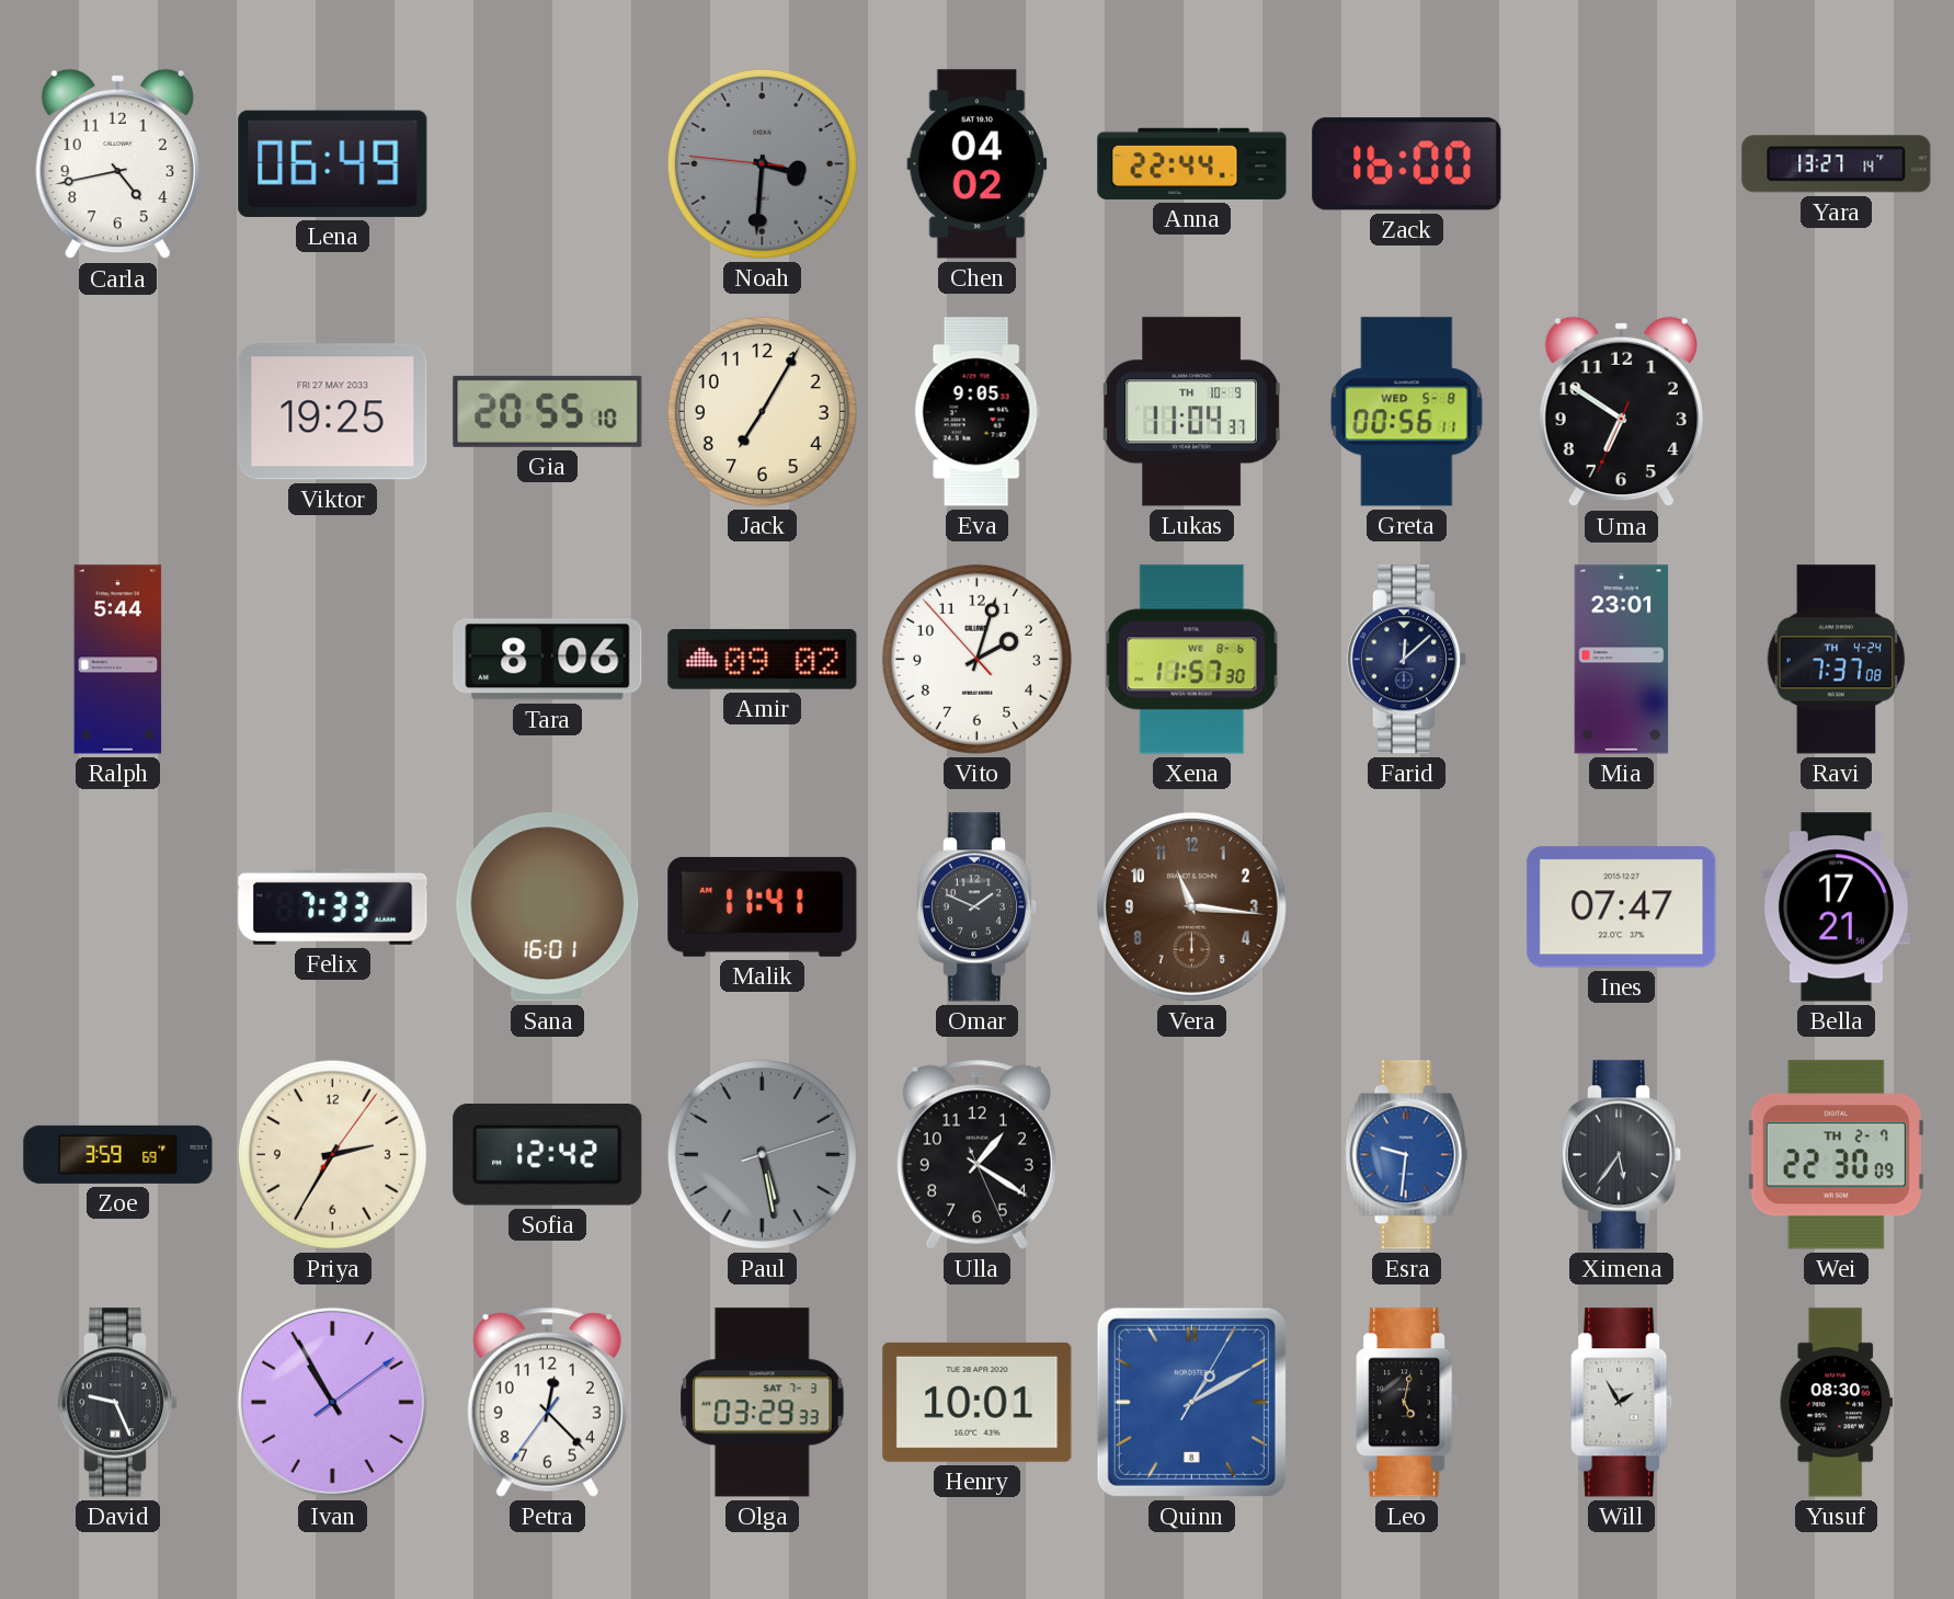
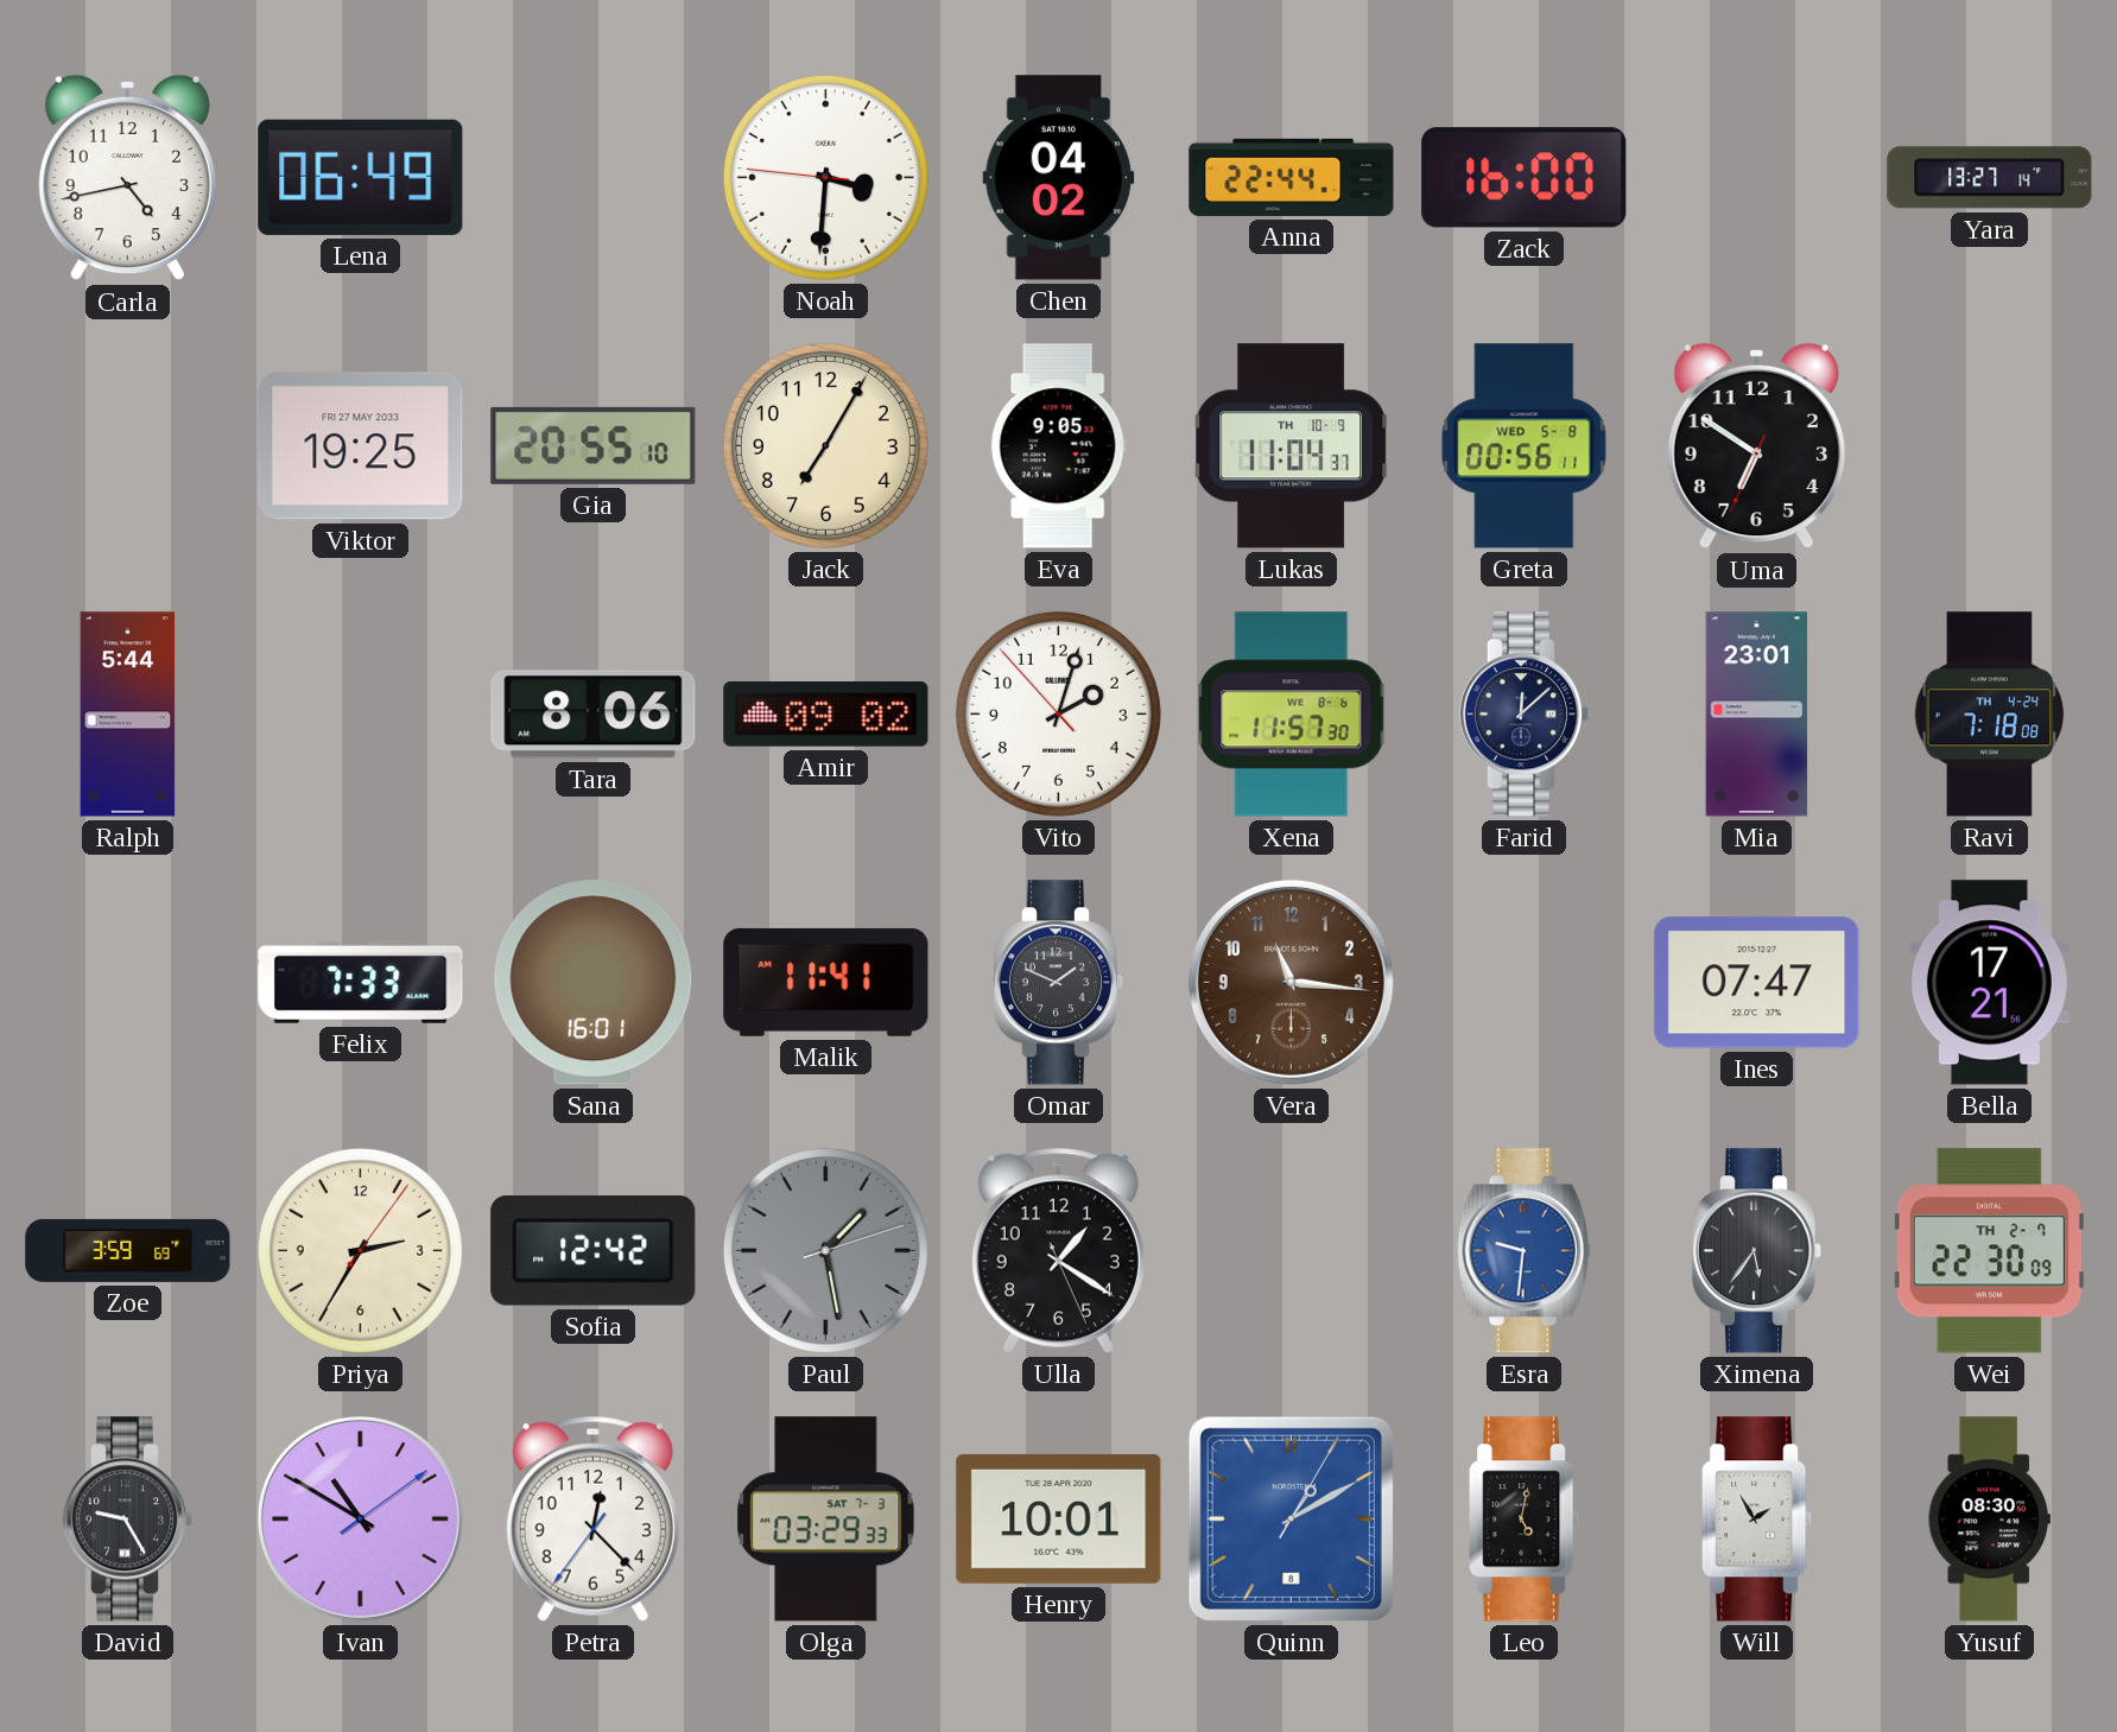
Noah dial: grey -> white
Ravi: 7:37 -> 7:18
Paul: 5:28 -> 1:28
David: 9:26 -> 9:25
Ivan: 10:55 -> 10:50
